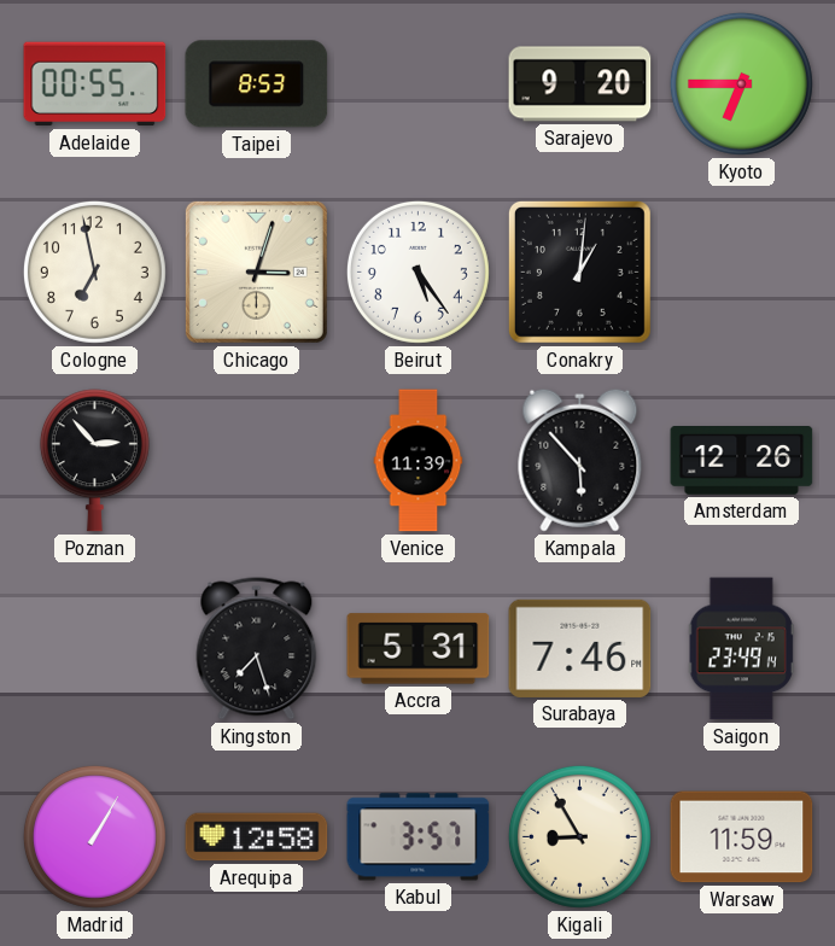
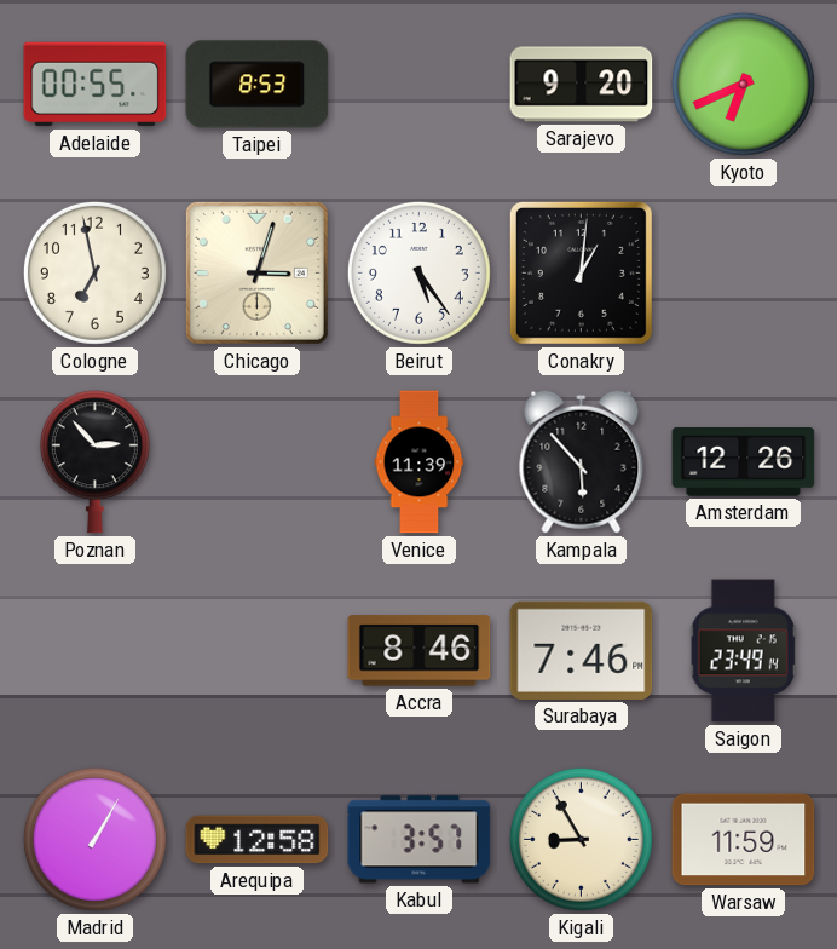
Kyoto: 6:45 -> 6:41
Kingston: 7:27 -> none
Accra: 5:31 -> 8:46
